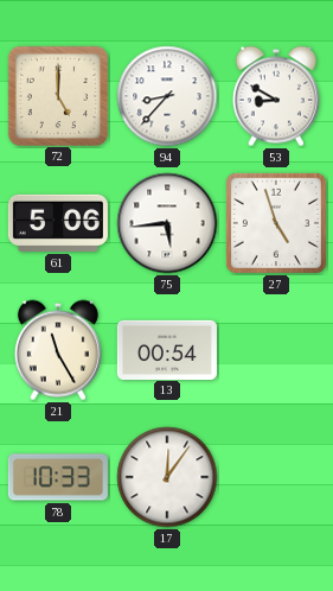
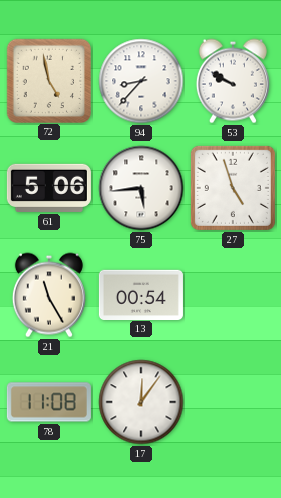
72: 5:00 -> 4:58
53: 8:50 -> 9:50
78: 10:33 -> 11:08
